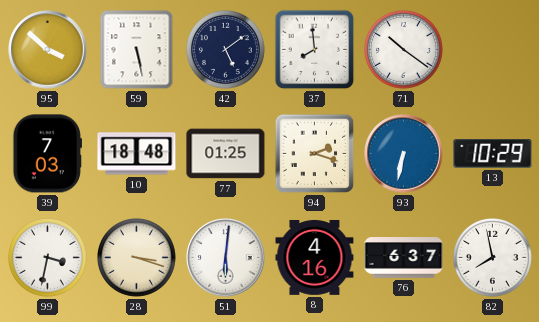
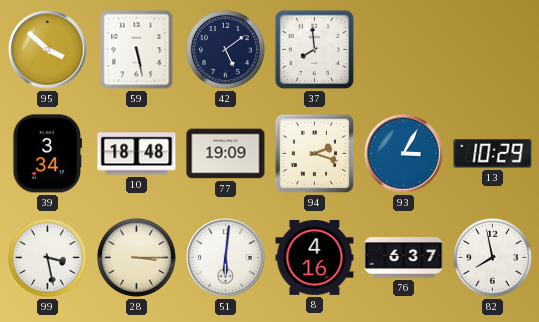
71: 10:21 -> none
39: 7:03 -> 3:34
77: 01:25 -> 19:09
93: 6:32 -> 3:05
99: 3:32 -> 3:28
28: 3:18 -> 3:15
